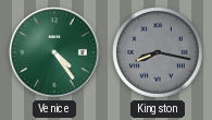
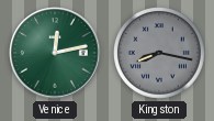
Venice: 4:24 -> 12:13
